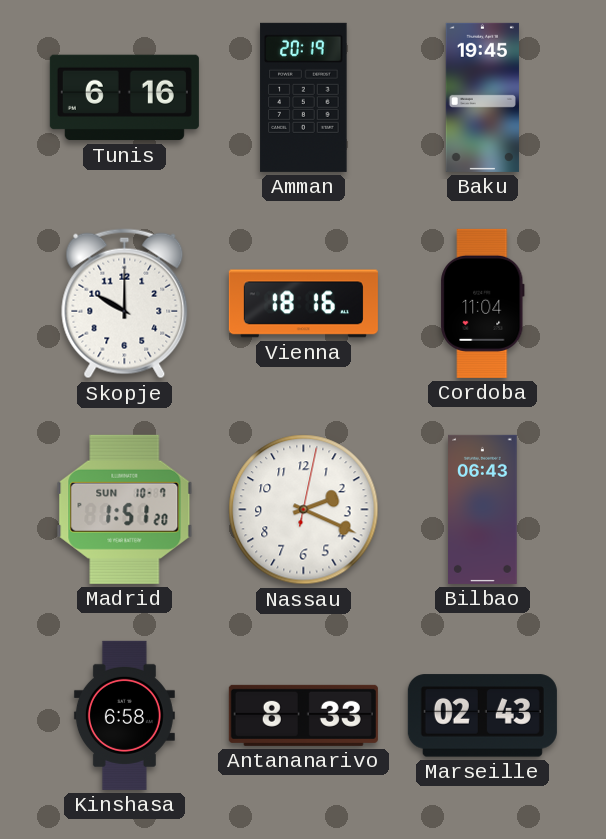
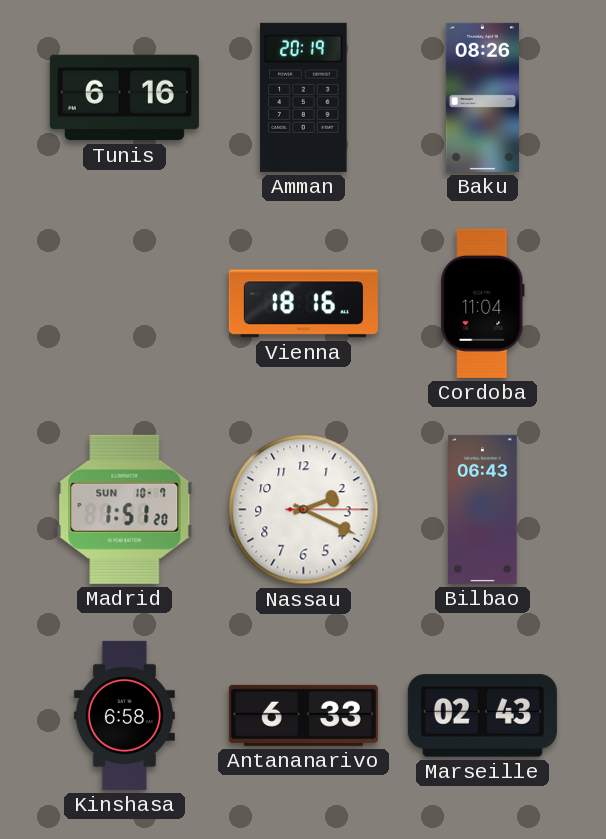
Baku: 19:45 -> 08:26
Skopje: 10:00 -> none
Nassau: 2:19:02 -> 2:19:15
Antananarivo: 8:33 -> 6:33
